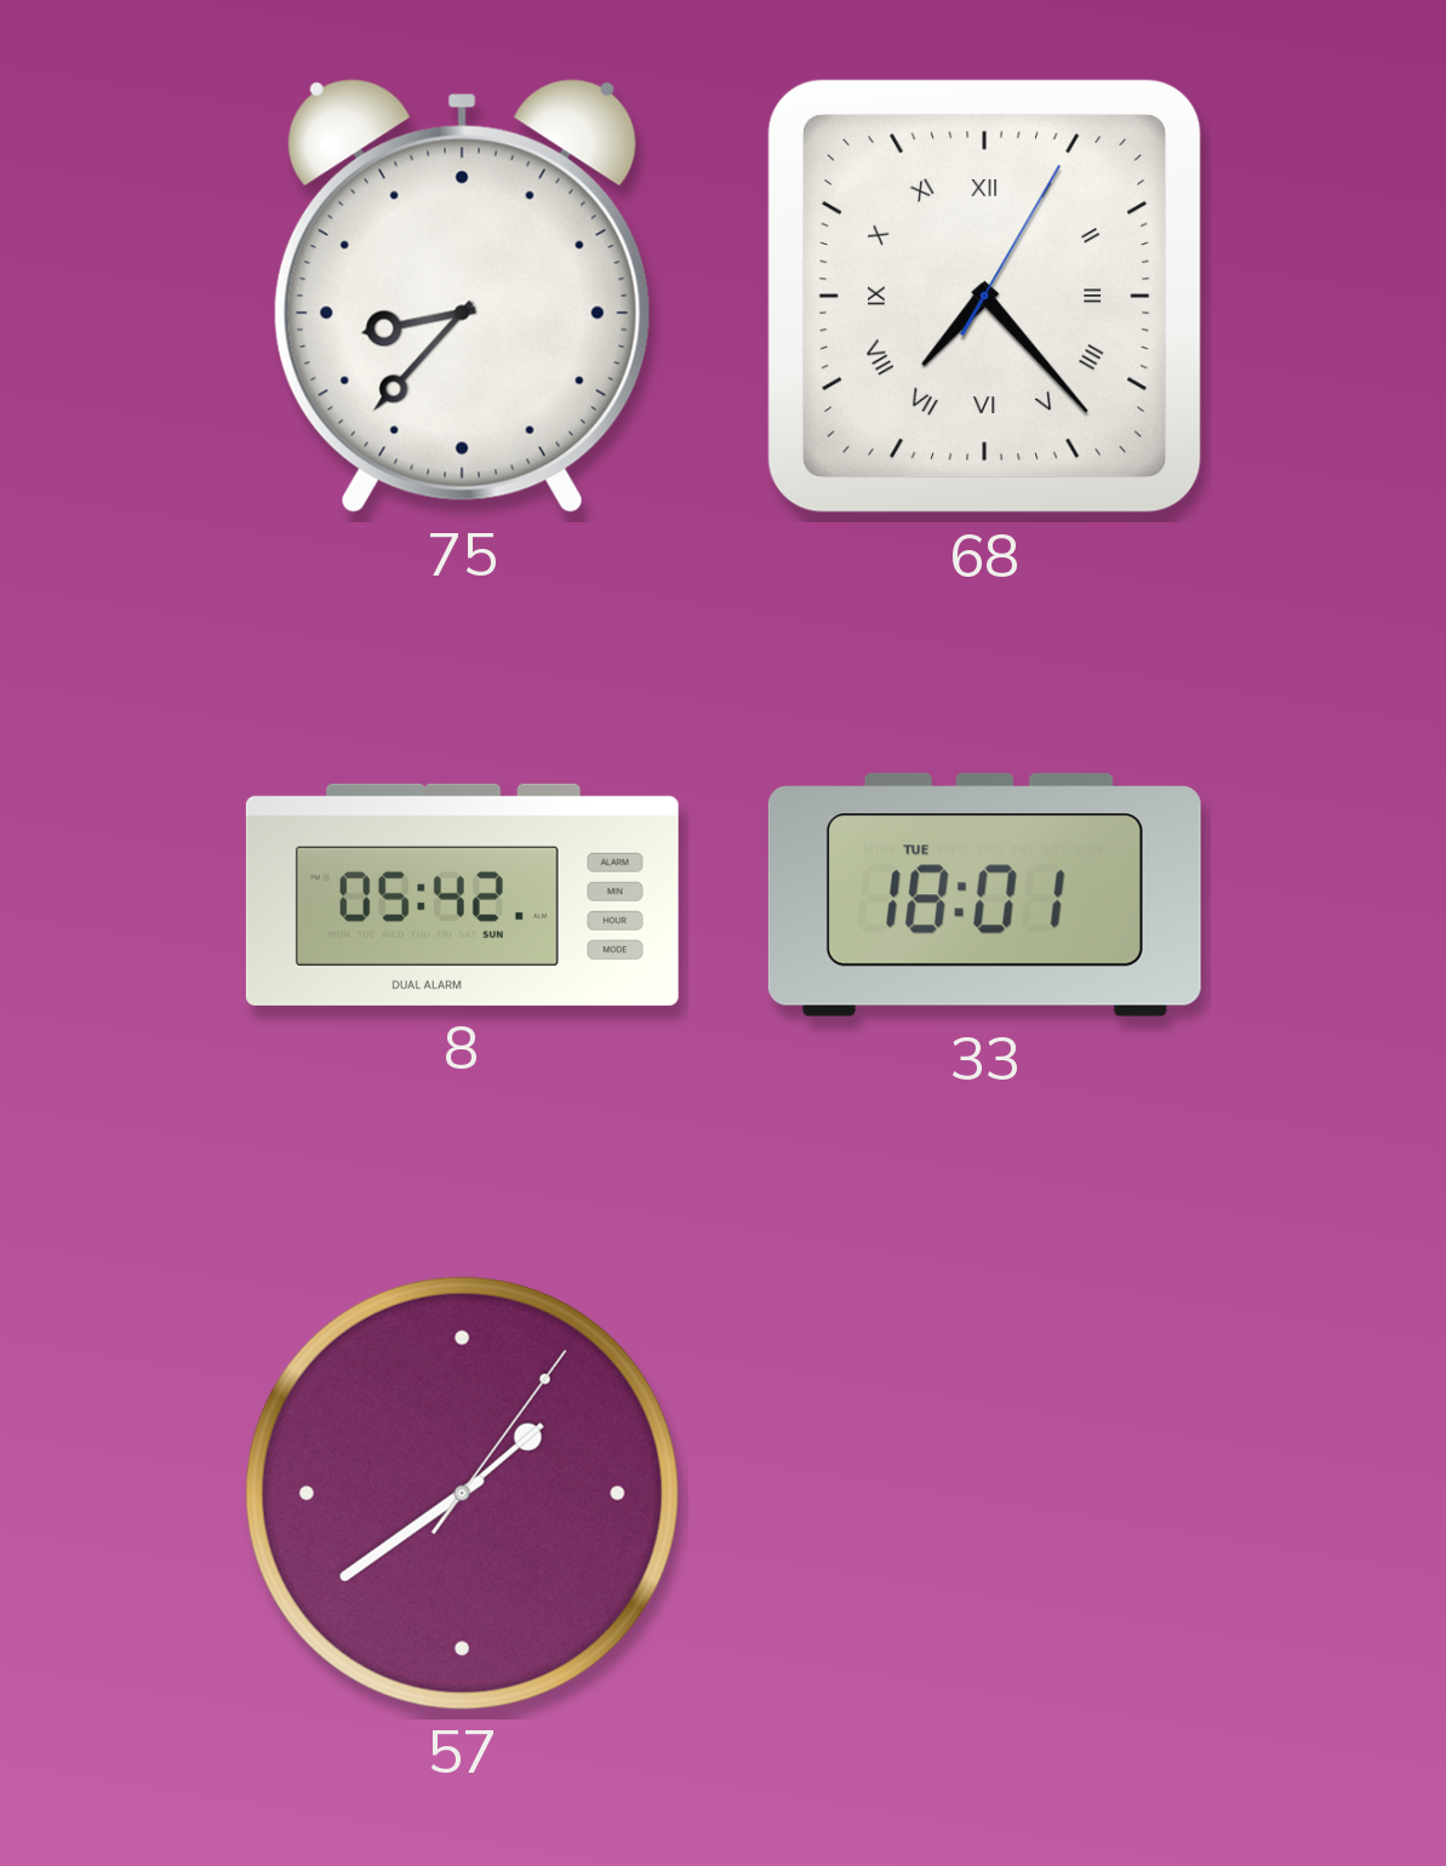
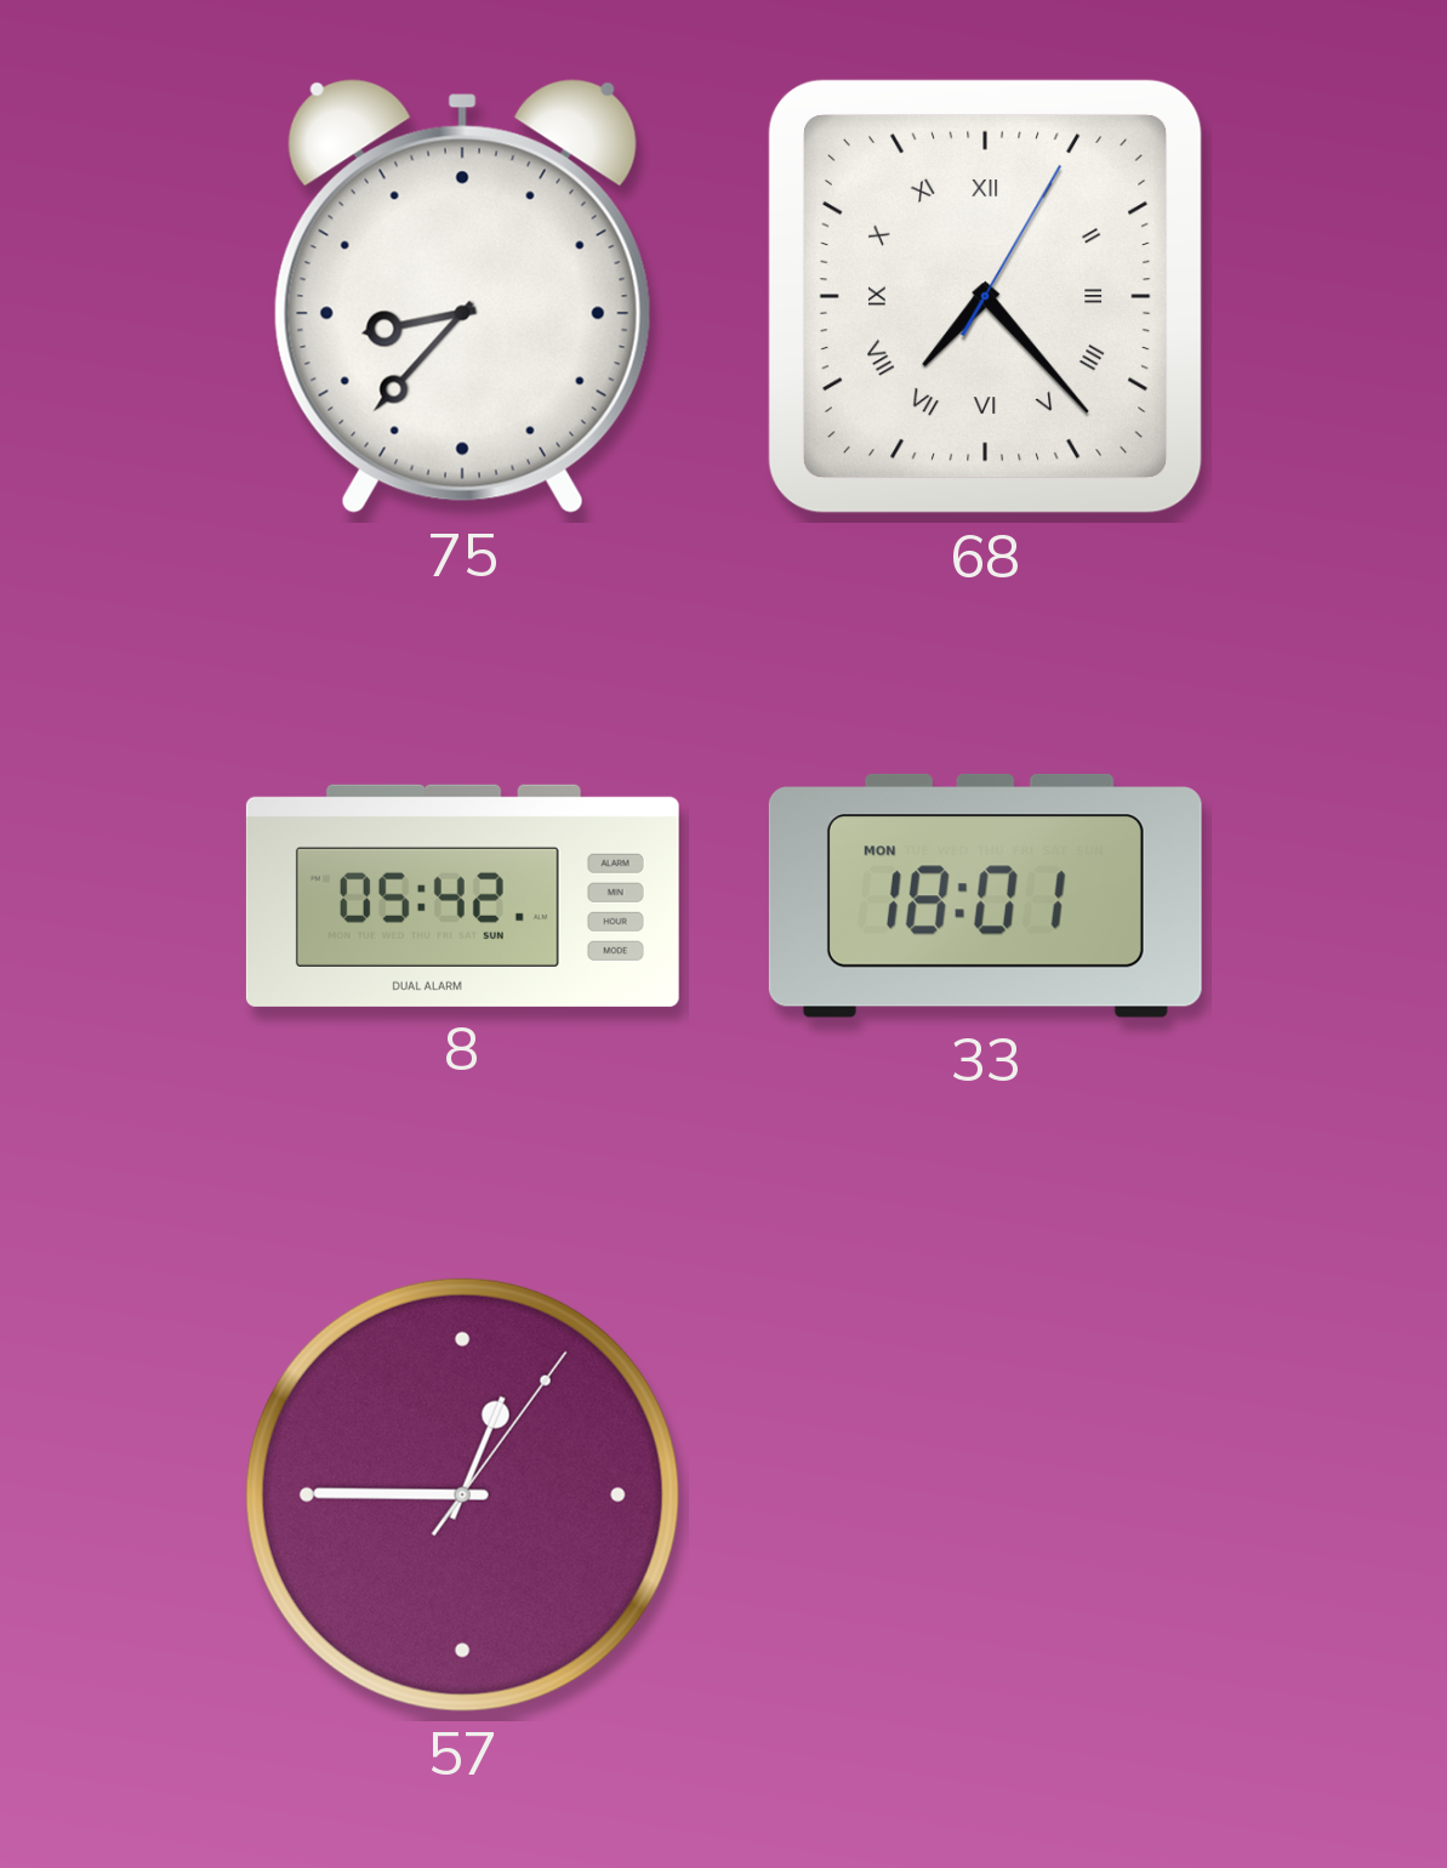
33 date: TUE -> MON
57: 1:39 -> 12:45
